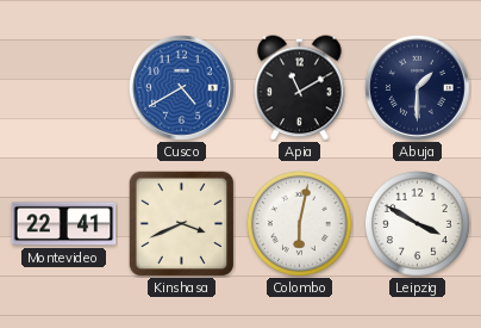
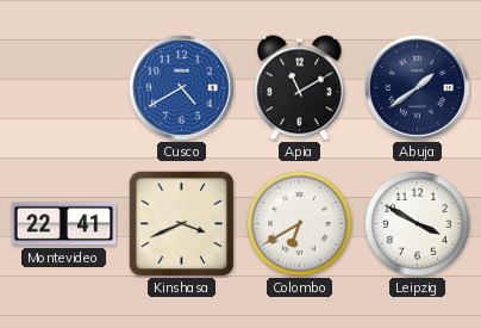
Abuja: 1:30 -> 1:39
Colombo: 6:02 -> 6:40
